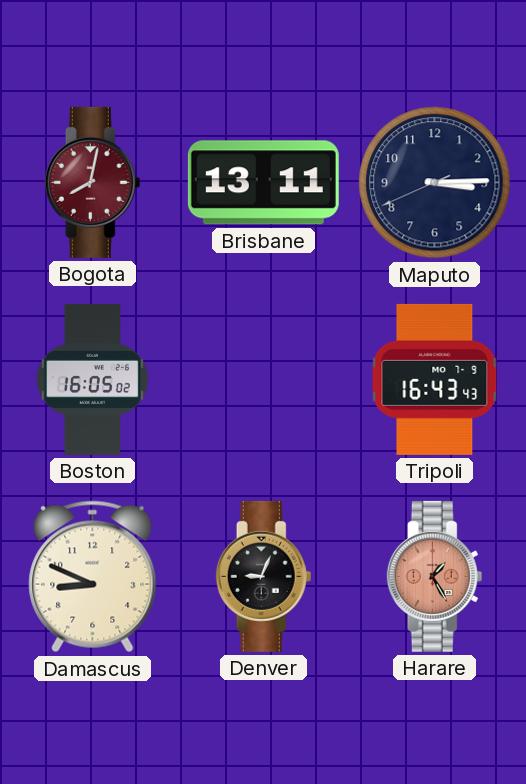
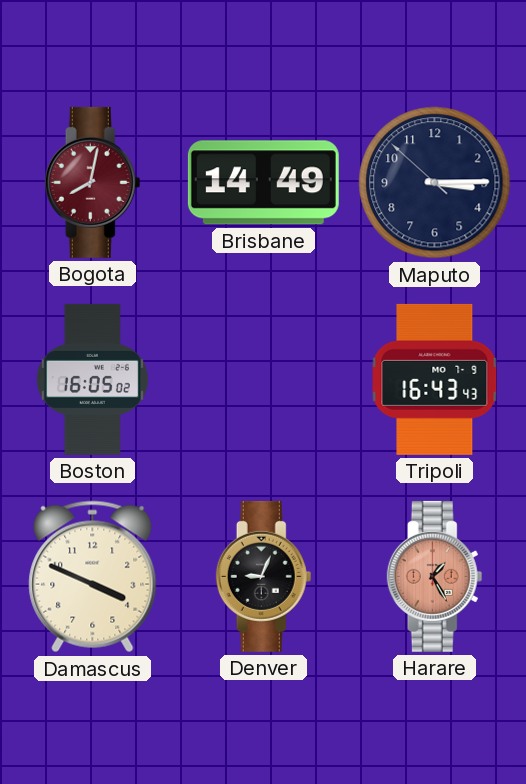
Brisbane: 13:11 -> 14:49
Maputo: 3:14:41 -> 3:14:52
Damascus: 8:49 -> 3:49
